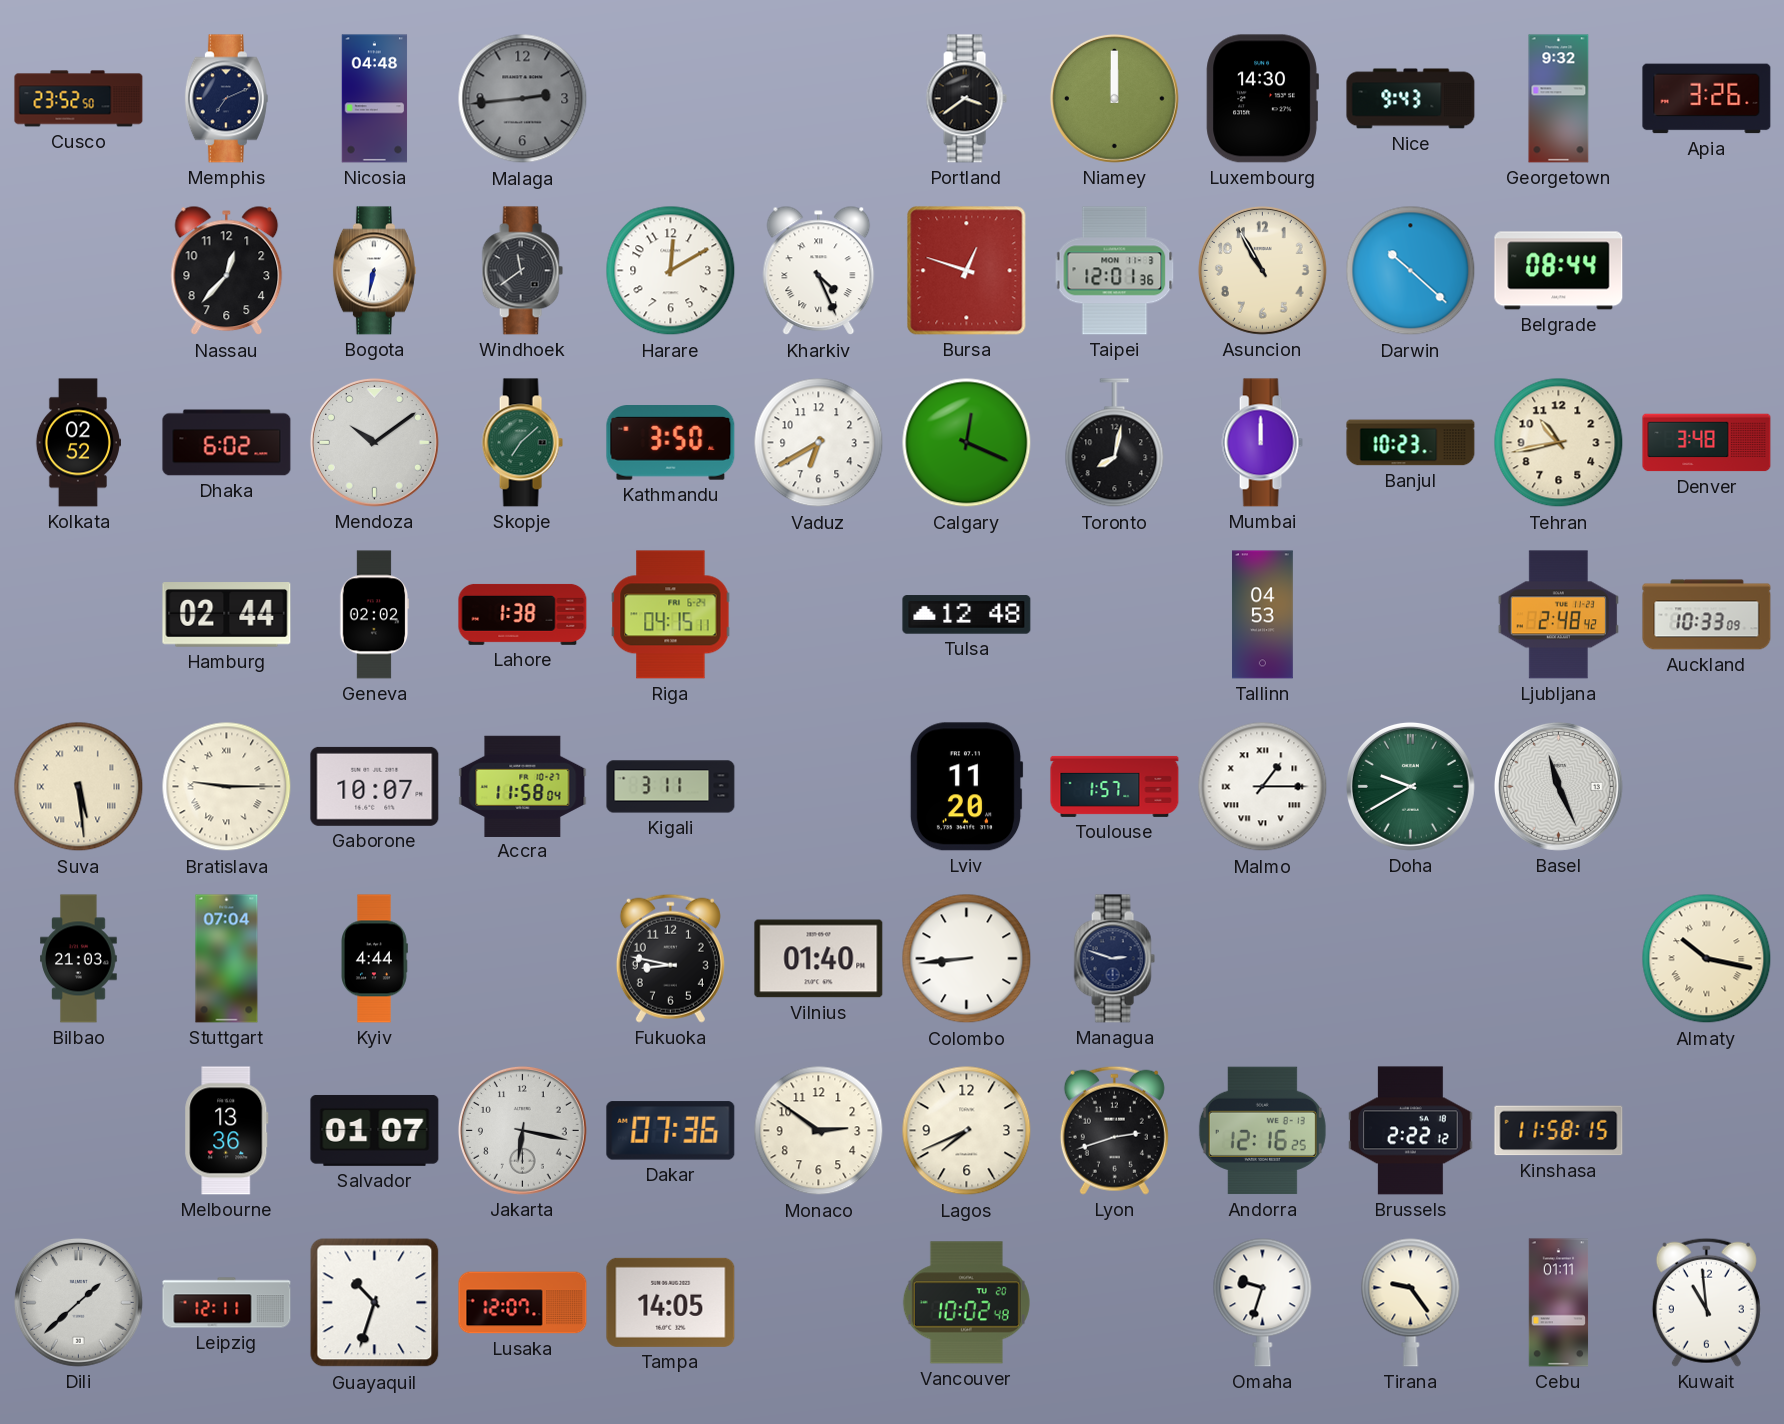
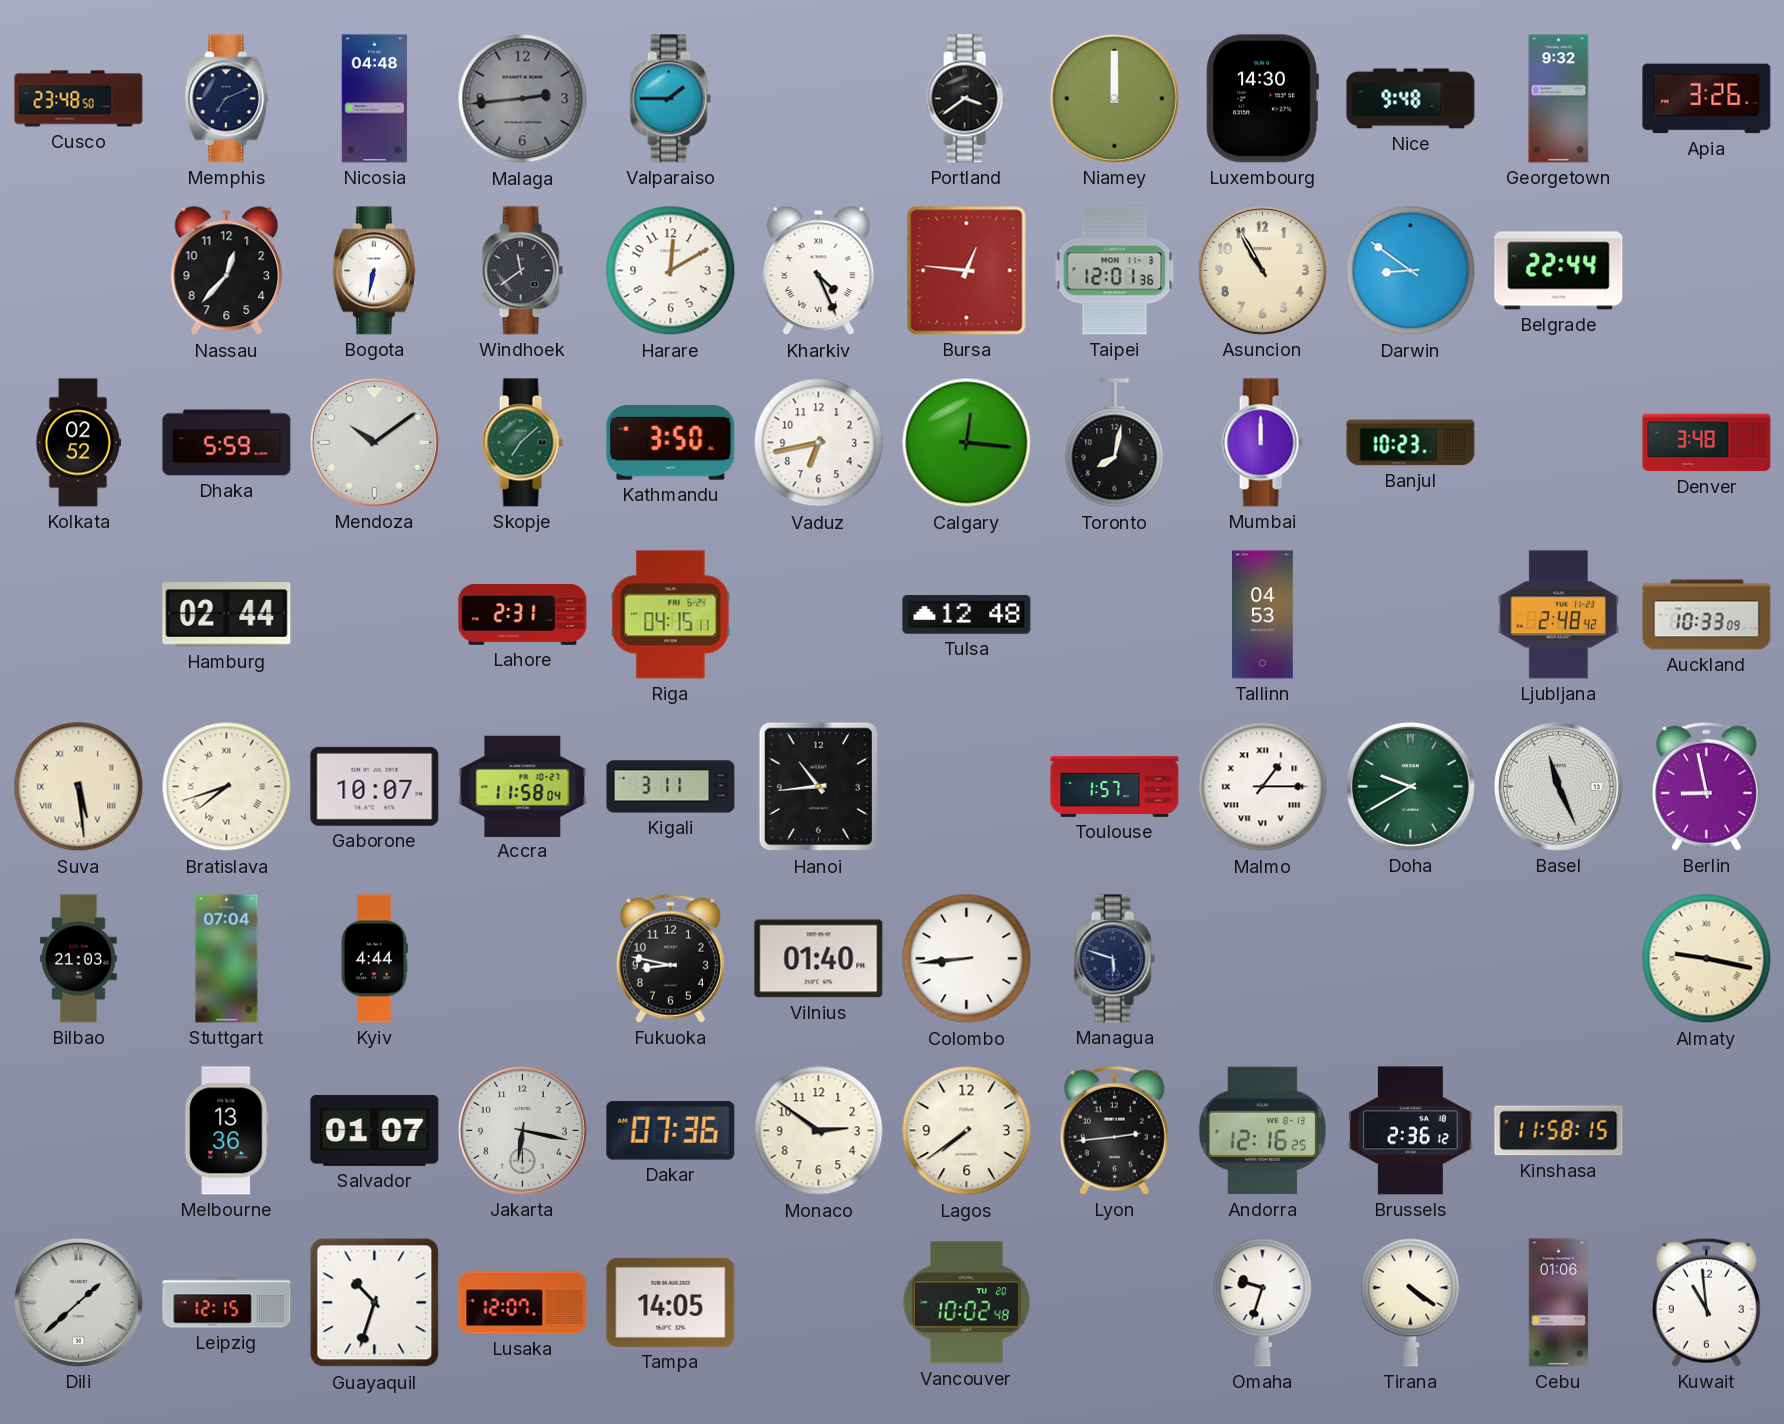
Cusco: 23:52 -> 23:48
Valparaiso: none -> 1:45
Nice: 9:43 -> 9:48
Bursa: 12:48 -> 12:46
Darwin: 10:22 -> 8:51
Belgrade: 08:44 -> 22:44
Dhaka: 6:02 -> 5:59
Vaduz: 6:40 -> 6:43
Calgary: 12:19 -> 12:16
Tehran: 10:43 -> none
Geneva: 02:02 -> none
Lahore: 1:38 -> 2:31
Bratislava: 9:15 -> 7:42
Hanoi: none -> 10:44
Lviv: 11:20 -> none
Berlin: none -> 8:58
Managua: 2:48 -> 5:48
Almaty: 10:17 -> 9:17
Lagos: 7:41 -> 7:39
Lyon: 2:42 -> 2:44
Brussels: 2:22 -> 2:36
Leipzig: 12:11 -> 12:15
Tirana: 9:24 -> 4:21
Cebu: 01:11 -> 01:06
